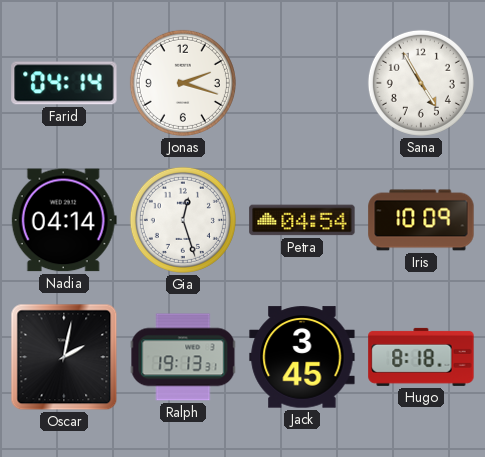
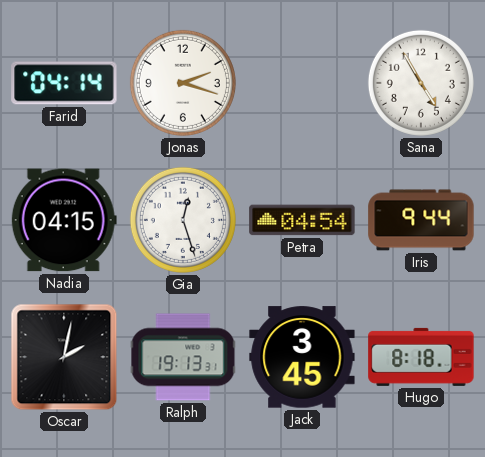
Nadia: 04:14 -> 04:15
Iris: 10:09 -> 9:44
